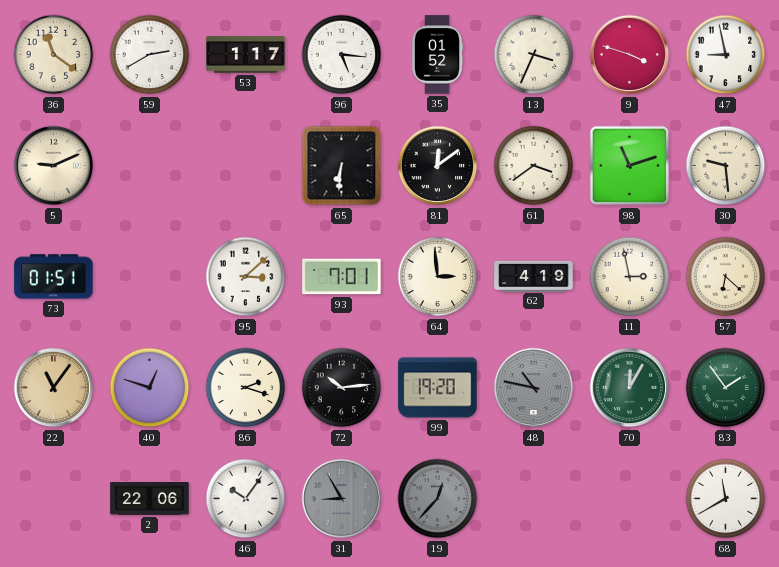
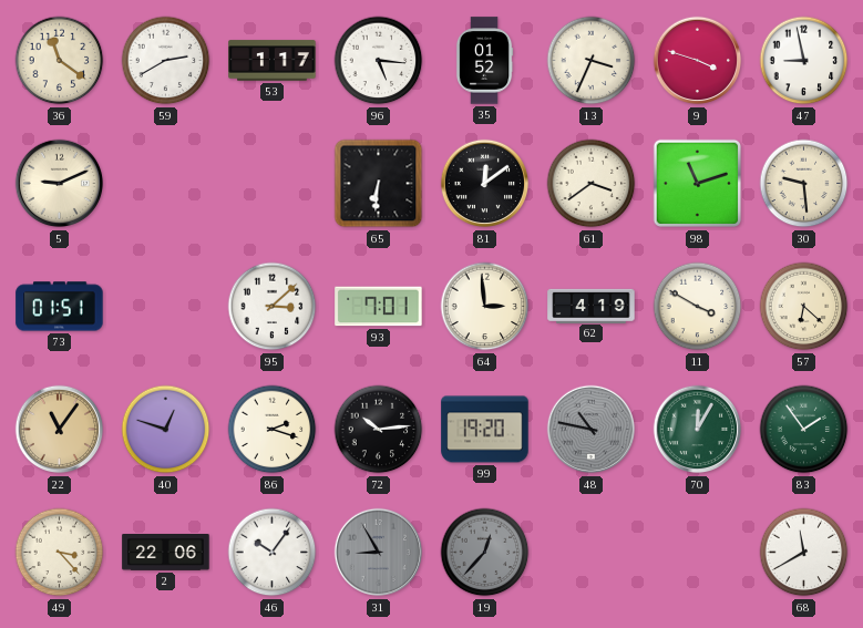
11: 2:58 -> 3:50
49: none -> 3:23
